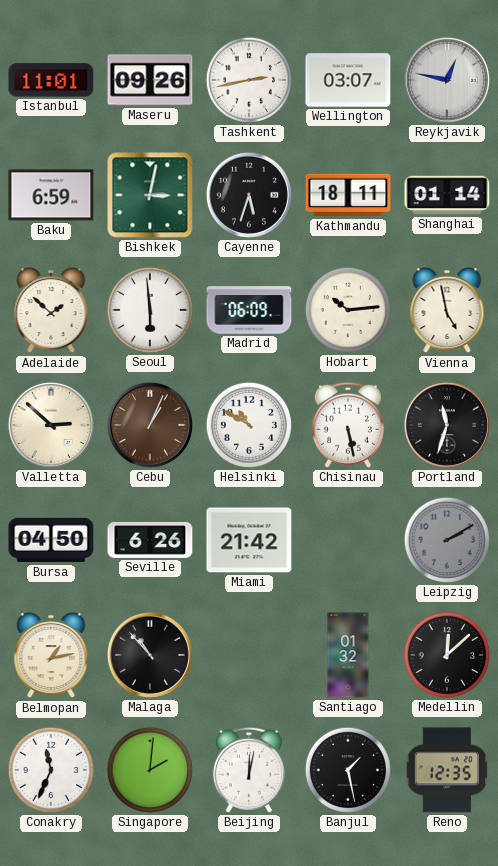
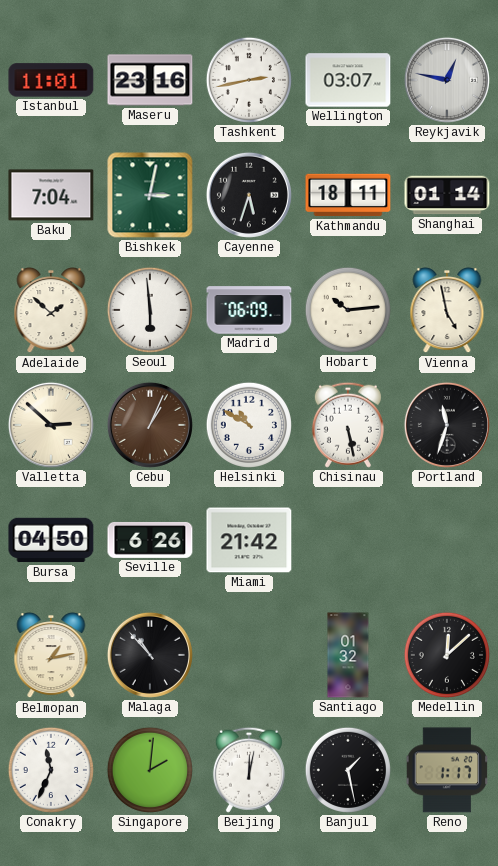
Maseru: 09:26 -> 23:16
Baku: 6:59 -> 7:04
Leipzig: 2:10 -> none
Reno: 12:35 -> 1:17
